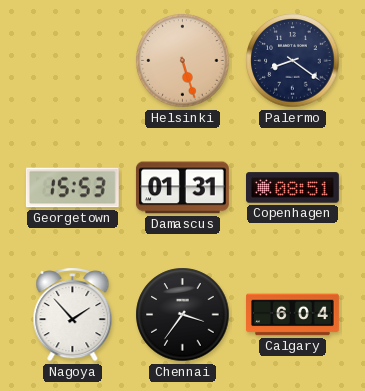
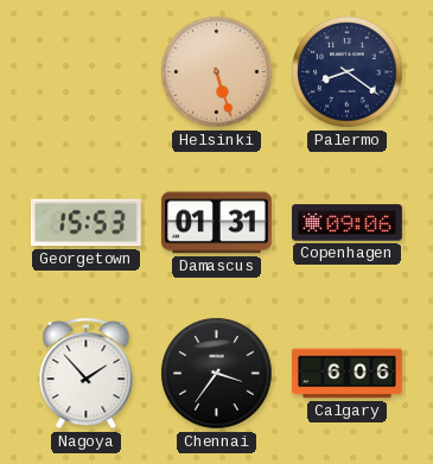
Copenhagen: 08:51 -> 09:06
Calgary: 6:04 -> 6:06
